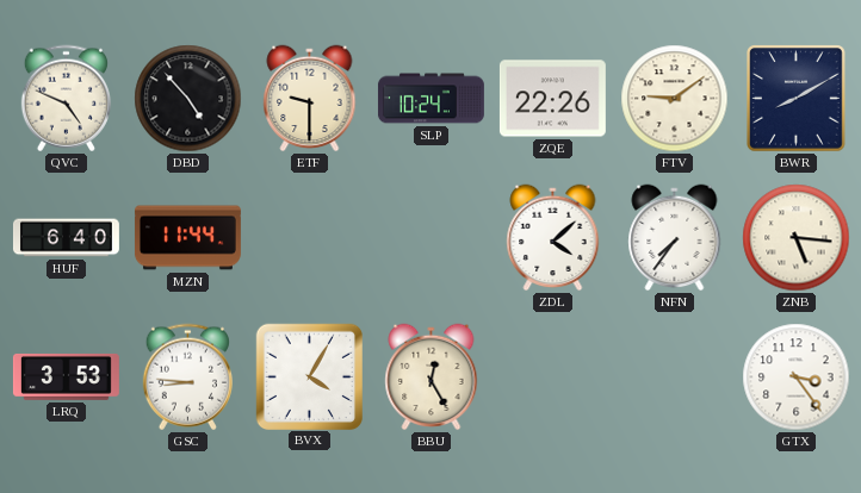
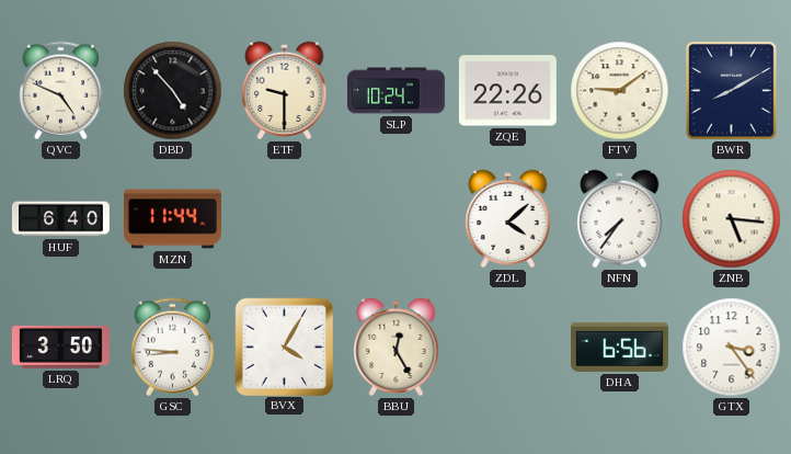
LRQ: 3:53 -> 3:50
DHA: none -> 6:56
